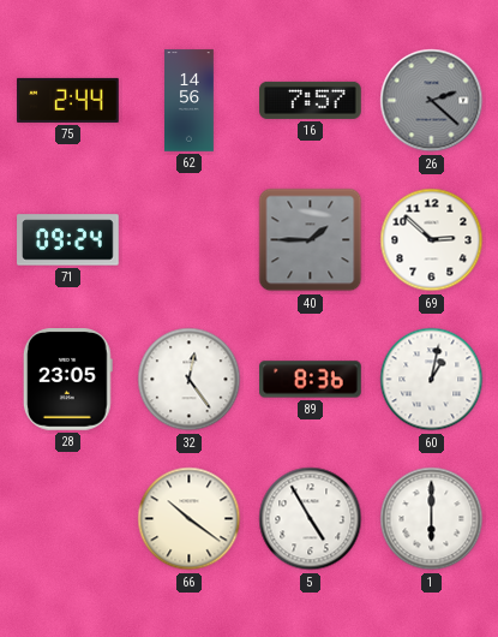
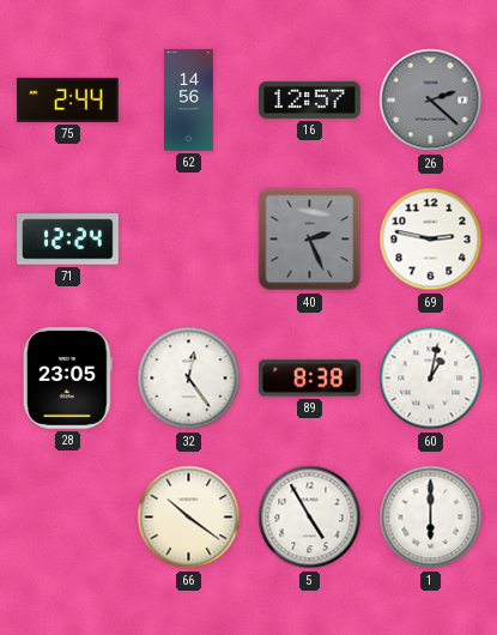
16: 7:57 -> 12:57
71: 09:24 -> 12:24
40: 1:45 -> 2:26
69: 2:52 -> 2:47
89: 8:36 -> 8:38
